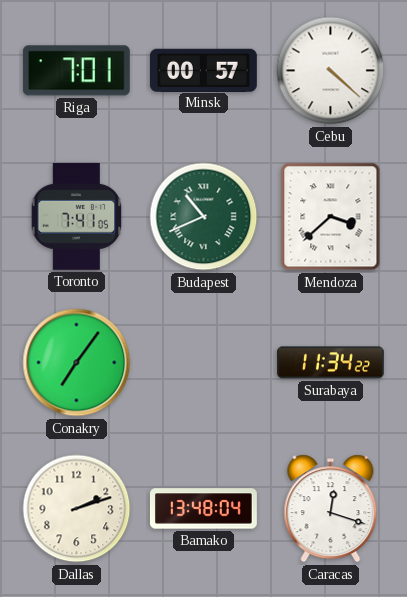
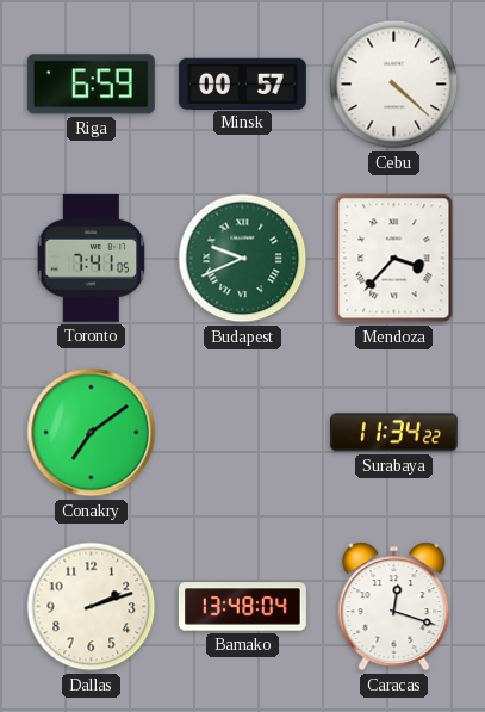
Riga: 7:01 -> 6:59
Budapest: 10:41 -> 9:41
Mendoza: 3:38 -> 3:37
Conakry: 7:06 -> 7:09
